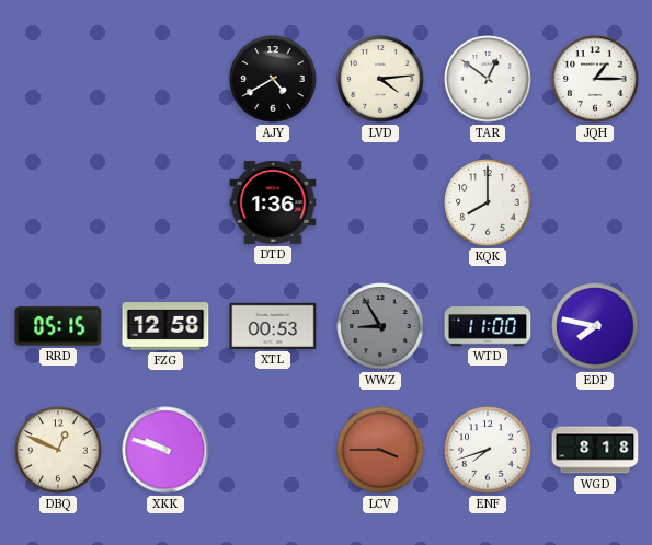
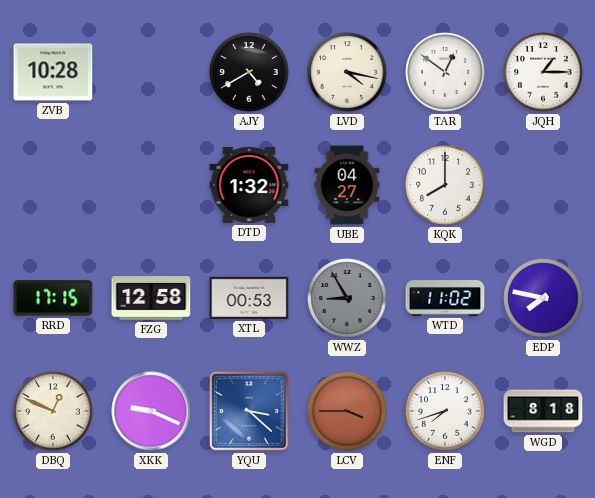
ZVB: none -> 10:28
LVD: 4:14 -> 4:17
DTD: 1:36 -> 1:32
UBE: none -> 04:27
RRD: 05:15 -> 17:15
WTD: 11:00 -> 11:02
XKK: 9:48 -> 9:19
YQU: none -> 3:22
